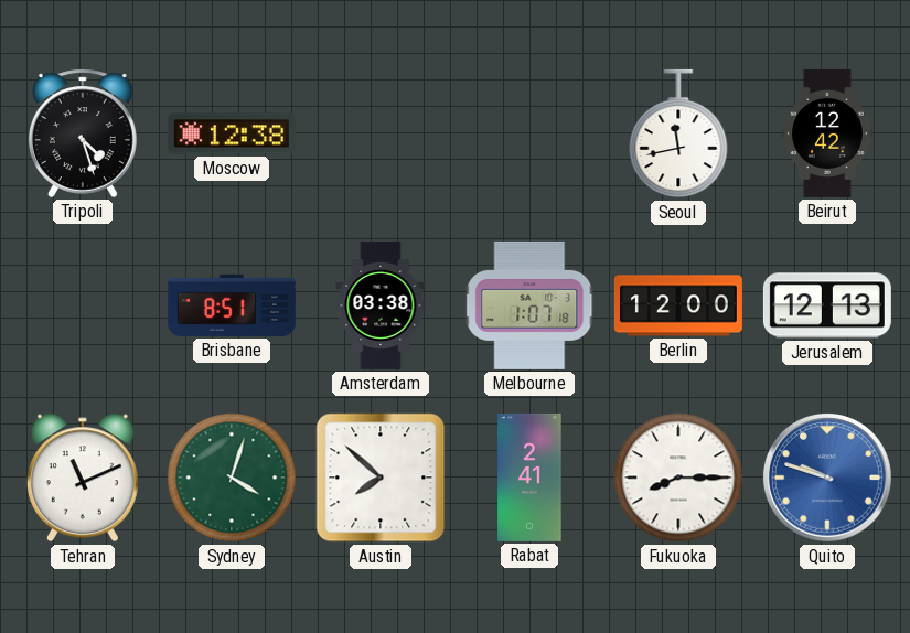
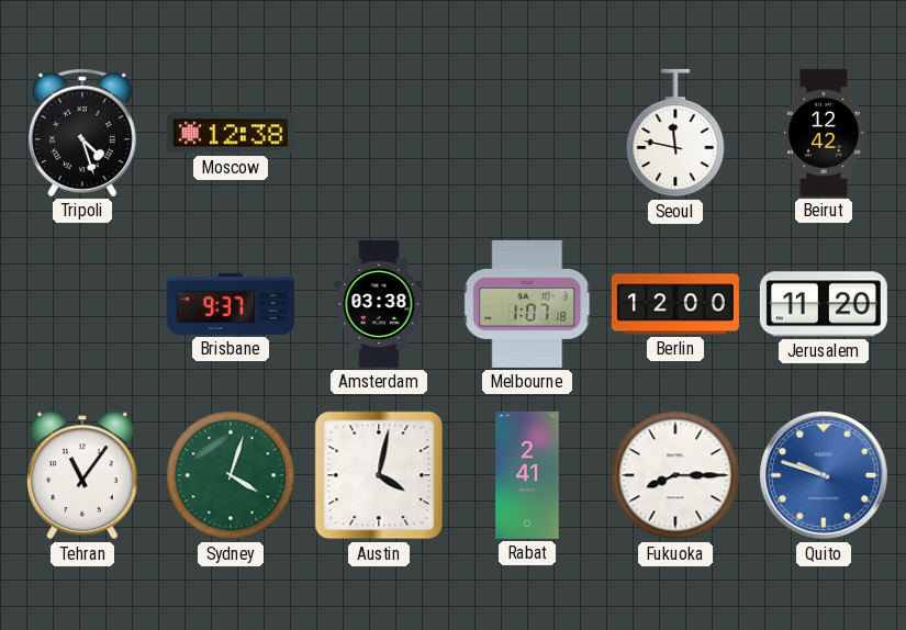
Seoul: 11:43 -> 11:47
Brisbane: 8:51 -> 9:37
Jerusalem: 12:13 -> 11:20
Tehran: 11:11 -> 11:06
Austin: 7:52 -> 4:02
